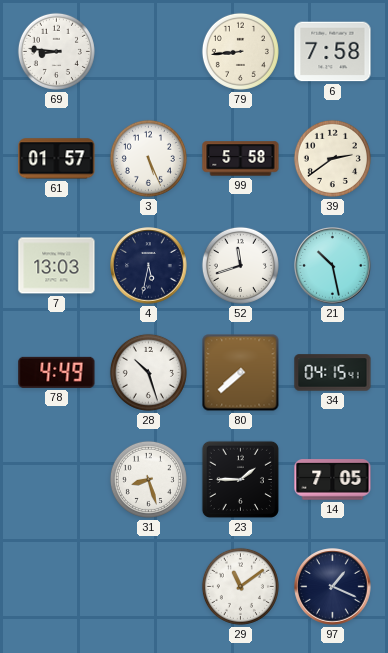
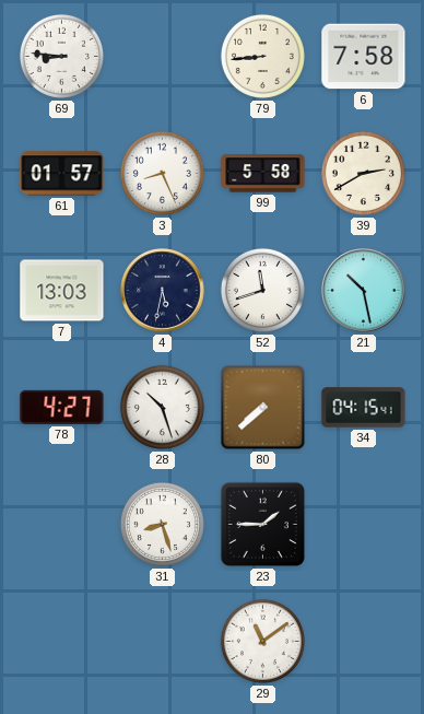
3: 5:26 -> 8:26
39: 2:39 -> 2:40
78: 4:49 -> 4:27
14: 7:05 -> none
97: 1:19 -> none
